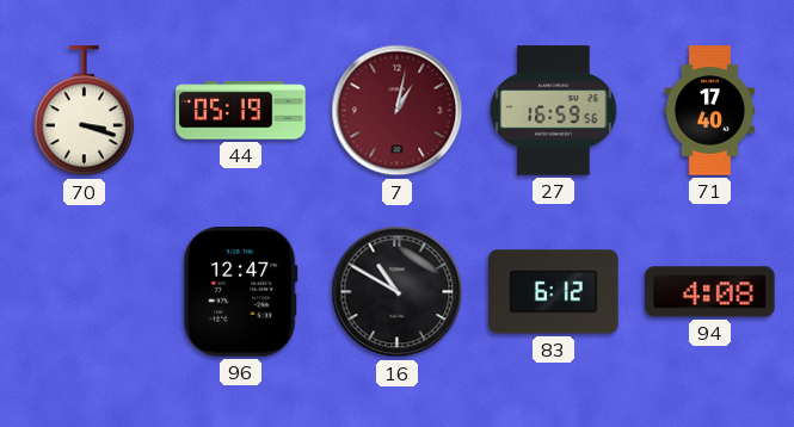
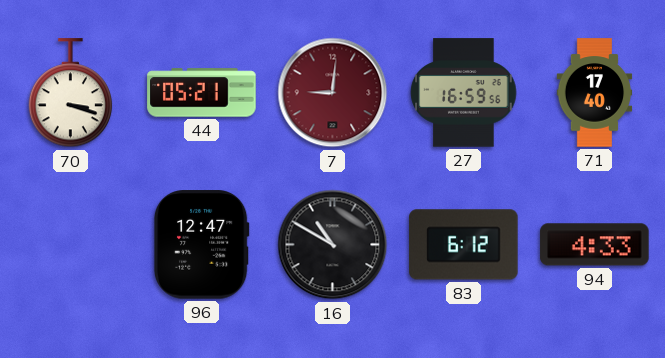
44: 05:19 -> 05:21
7: 1:02 -> 9:01
94: 4:08 -> 4:33
